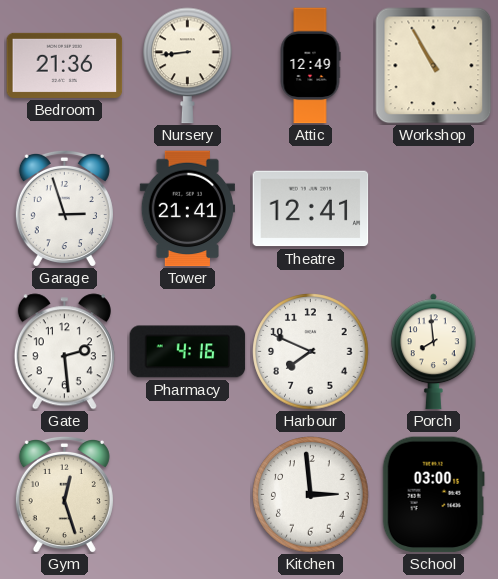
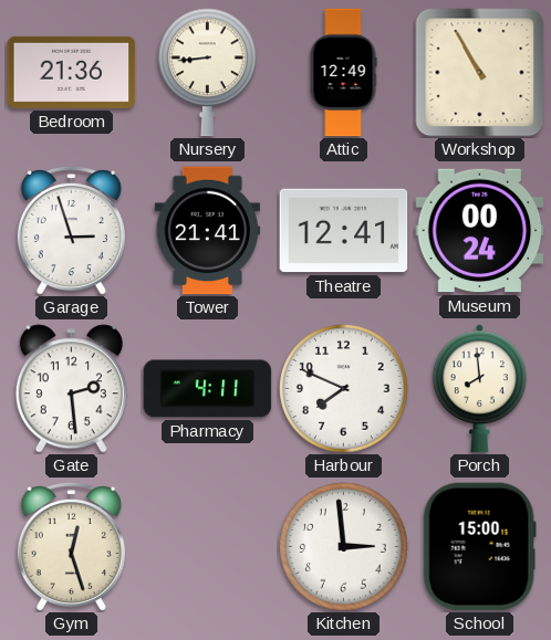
Museum: none -> 00:24
Pharmacy: 4:16 -> 4:11
School: 03:00 -> 15:00
